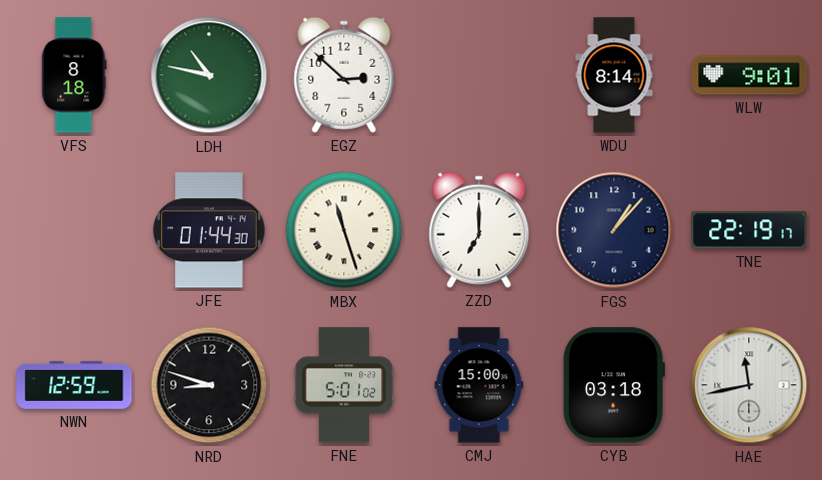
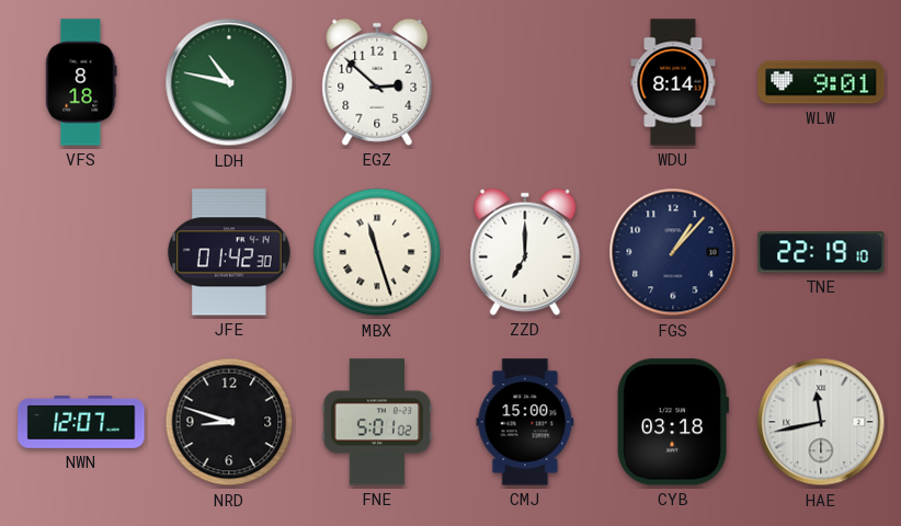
JFE: 01:44 -> 01:42
TNE: 22:19:17 -> 22:19:10
NWN: 12:59 -> 12:07
